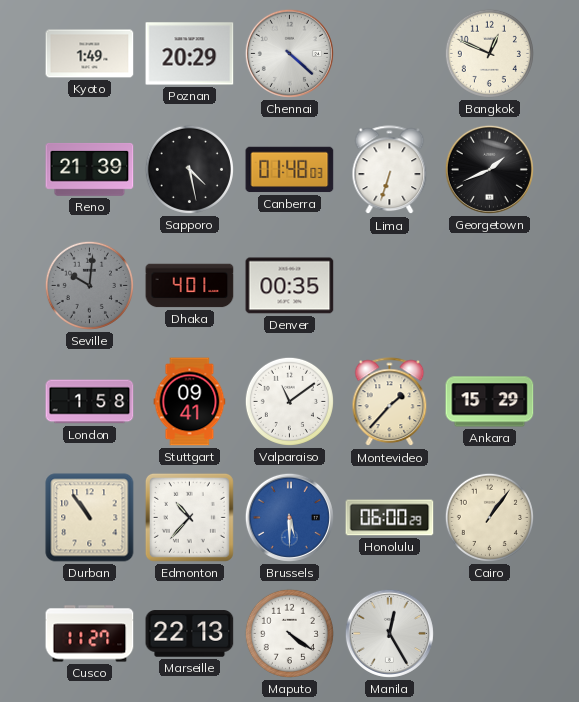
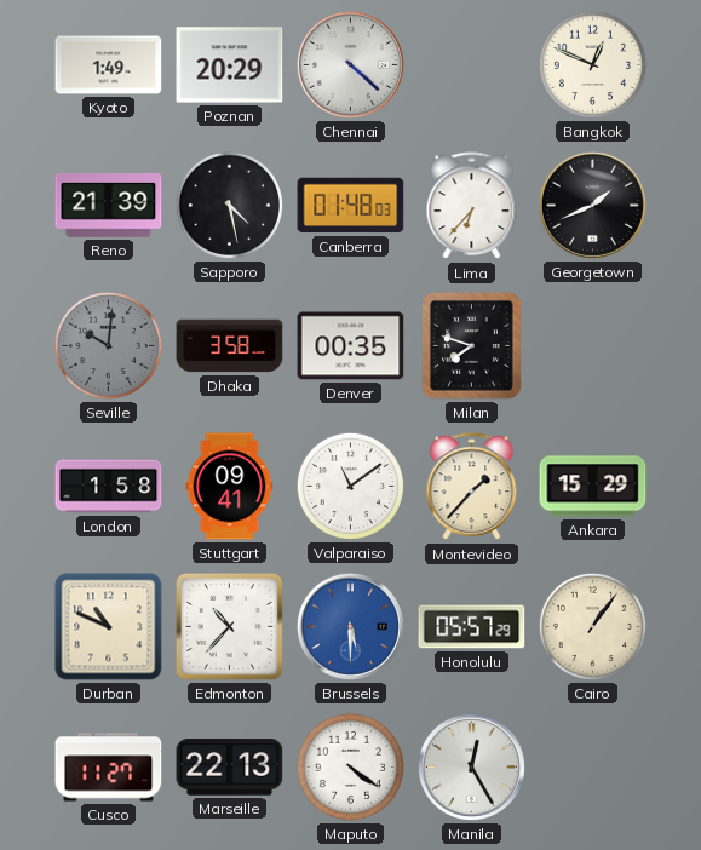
Lima: 6:33 -> 6:37
Dhaka: 4:01 -> 3:58
Milan: none -> 7:48
Durban: 10:54 -> 10:49
Honolulu: 06:00 -> 05:57
